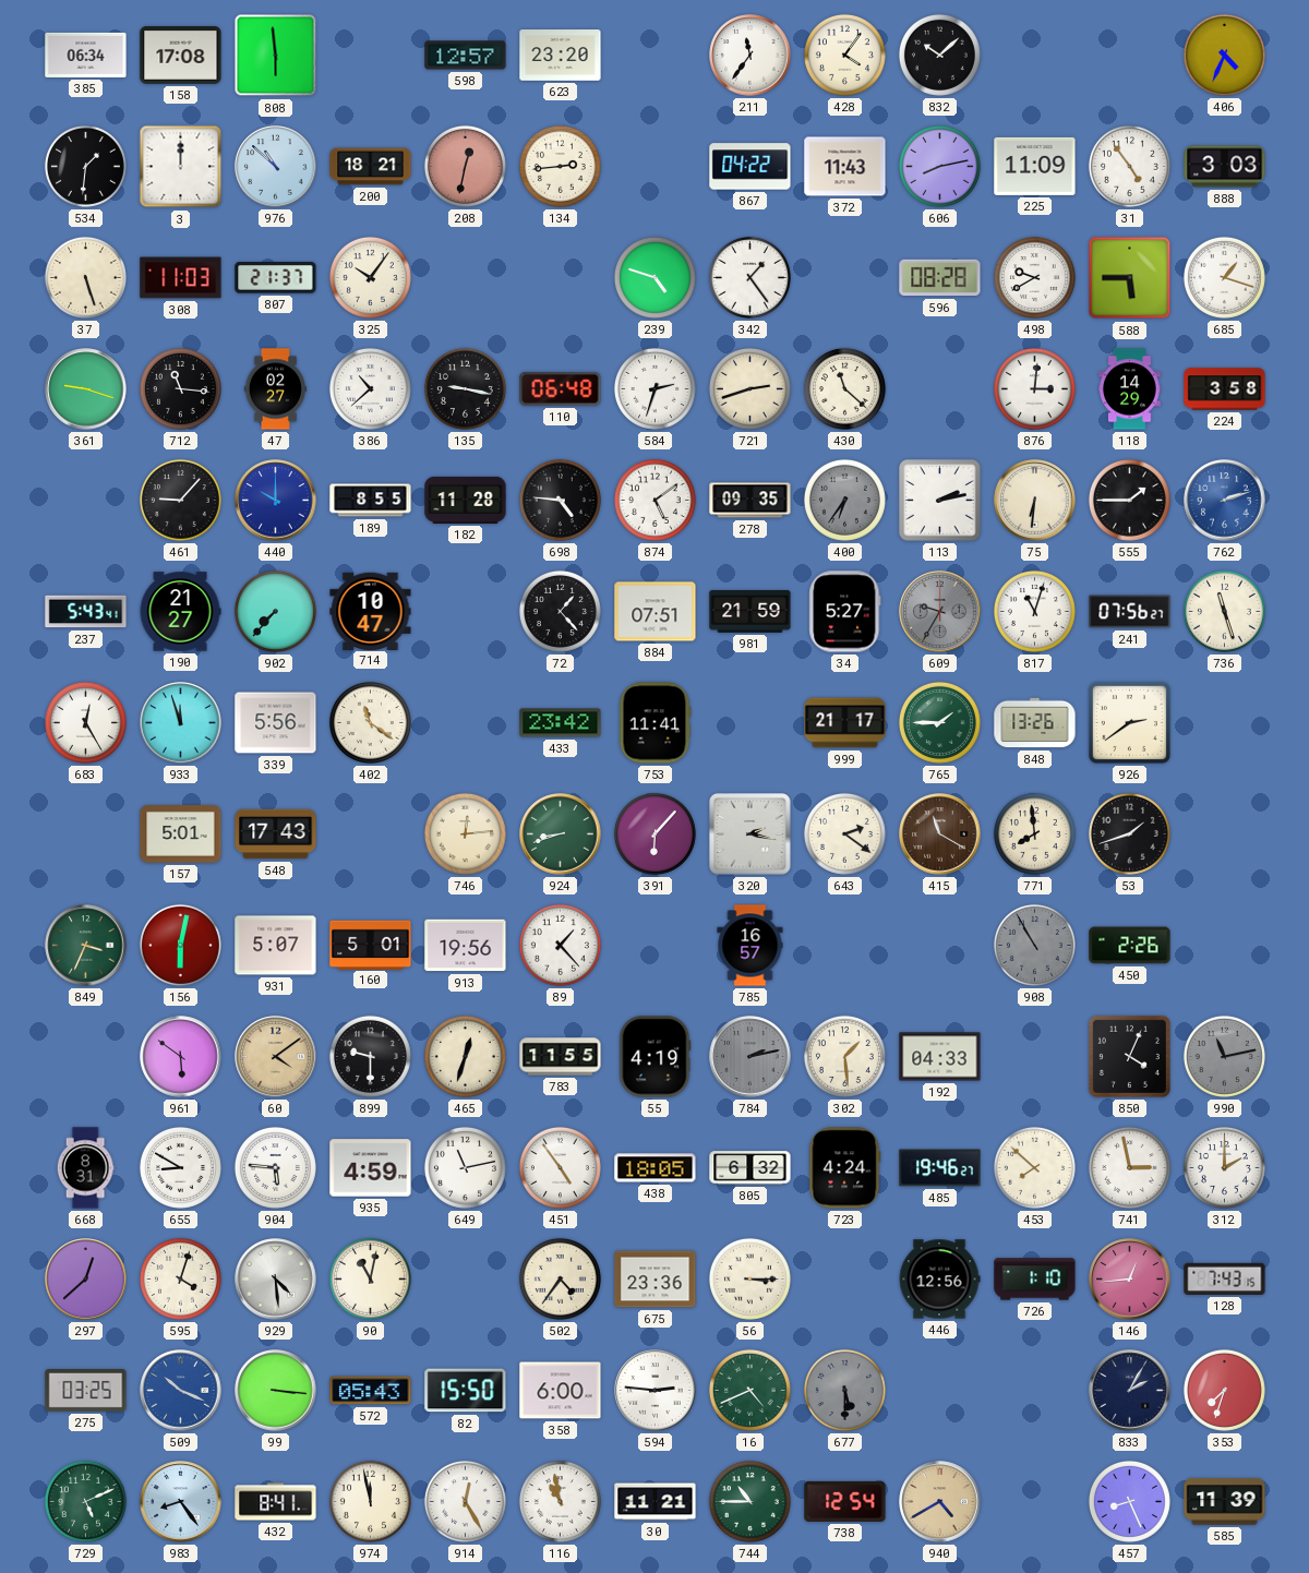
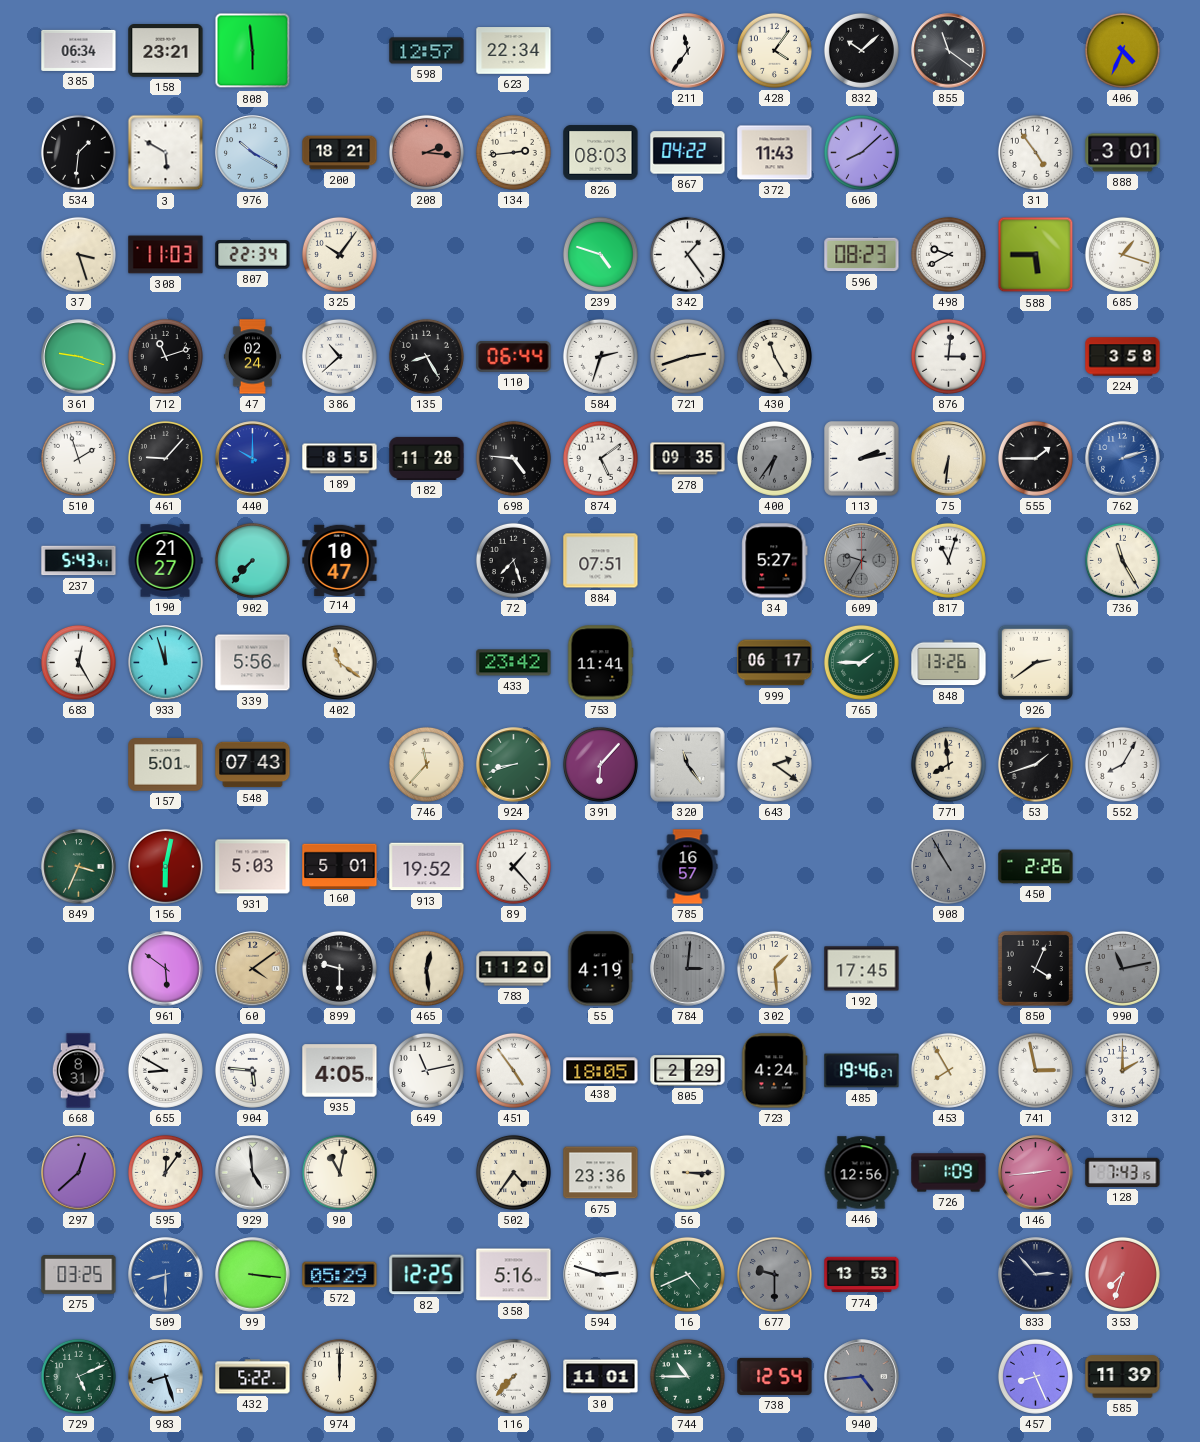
158: 17:08 -> 23:21
623: 23:20 -> 22:34
855: none -> 11:21
3: 12:00 -> 5:50
976: 10:52 -> 10:20
208: 12:32 -> 2:16
826: none -> 08:03
606: 8:13 -> 8:08
225: 11:09 -> none
888: 3:03 -> 3:01
37: 5:27 -> 3:27
807: 21:37 -> 22:34
596: 08:28 -> 08:23
712: 11:16 -> 11:12
47: 02:27 -> 02:24
135: 9:17 -> 8:25
110: 06:48 -> 06:44
430: 11:22 -> 11:25
118: 14:29 -> none
510: none -> 1:57
72: 1:23 -> 7:27
981: 21:59 -> none
241: 07:56 -> none
736: 11:27 -> 11:25
999: 21:17 -> 06:17
548: 17:43 -> 07:43
746: 12:14 -> 11:37
320: 2:17 -> 11:24
415: 11:20 -> none
552: none -> 8:05
931: 5:07 -> 5:03
913: 19:56 -> 19:52
465: 12:33 -> 12:29
783: 11:55 -> 11:20
784: 2:13 -> 3:01
192: 04:33 -> 17:45
935: 4:59 -> 4:05
805: 6:32 -> 2:29
453: 7:52 -> 7:55
595: 4:03 -> 12:06
929: 4:29 -> 4:59
726: 1:10 -> 1:09
146: 12:44 -> 2:44
509: 10:19 -> 8:30
572: 05:43 -> 05:29
82: 15:50 -> 12:25
358: 6:00 -> 5:16
594: 2:46 -> 2:48
677: 5:30 -> 9:30
774: none -> 13:53
833: 2:05 -> 2:53
983: 8:24 -> 8:27
432: 8:41 -> 5:22
974: 11:58 -> 12:00
914: 12:25 -> none
116: 10:58 -> 7:37
30: 11:21 -> 11:01
940: 4:40 -> 4:44
940 dial: champagne -> grey
